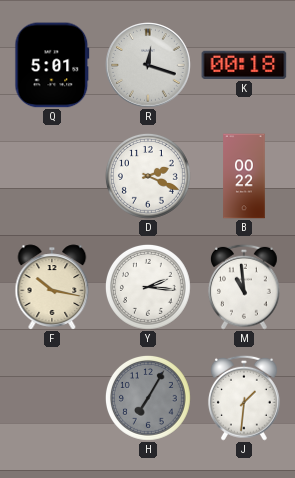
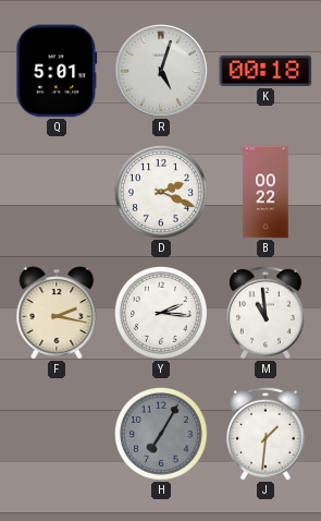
R: 12:18 -> 5:03
F: 10:17 -> 2:17
